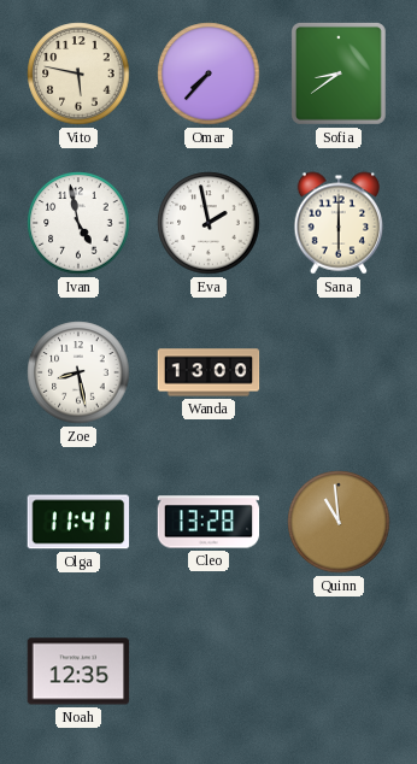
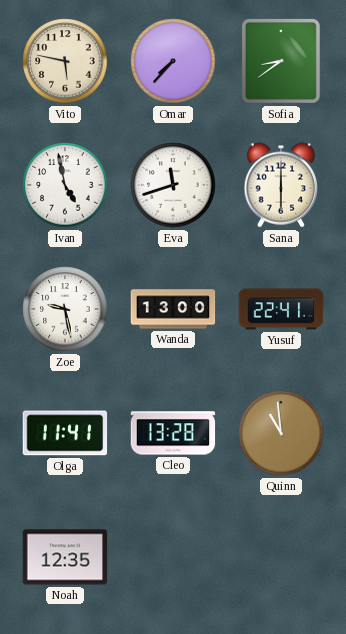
Eva: 1:58 -> 11:42
Zoe: 8:28 -> 9:28
Yusuf: none -> 22:41
